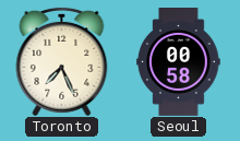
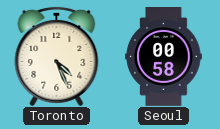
Toronto: 7:26 -> 4:26
